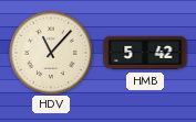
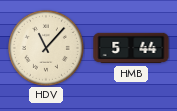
HMB: 5:42 -> 5:44
